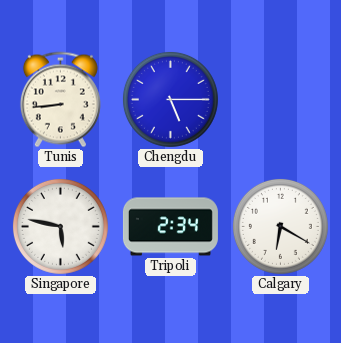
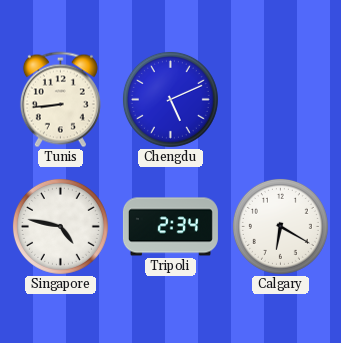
Chengdu: 5:15 -> 5:11
Singapore: 5:47 -> 4:47
